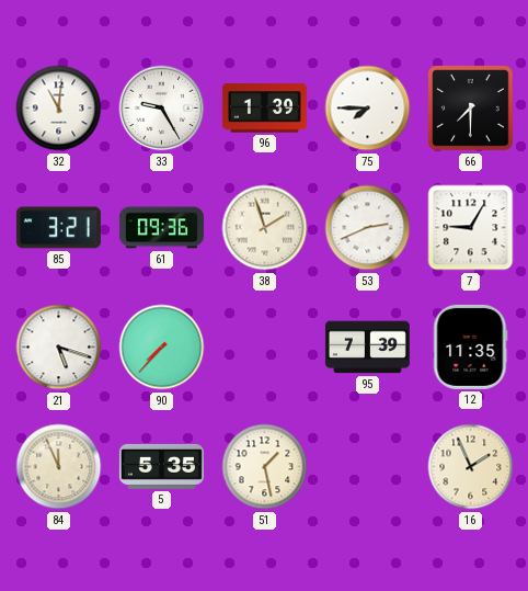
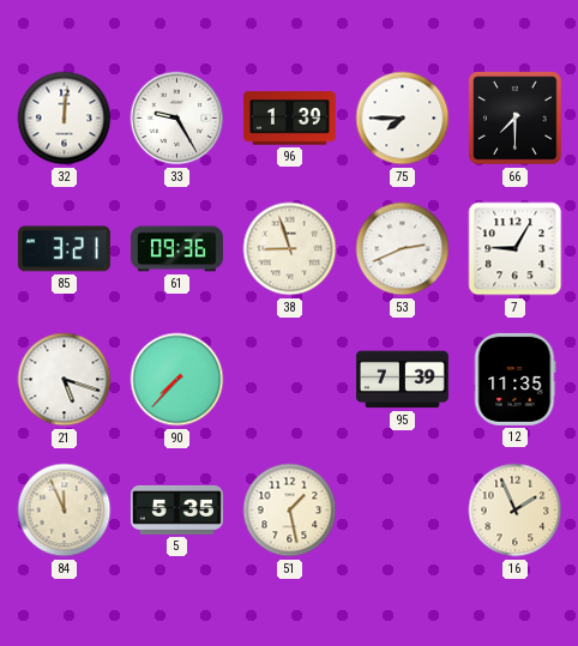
32: 11:01 -> 12:01
38: 1:57 -> 8:57
